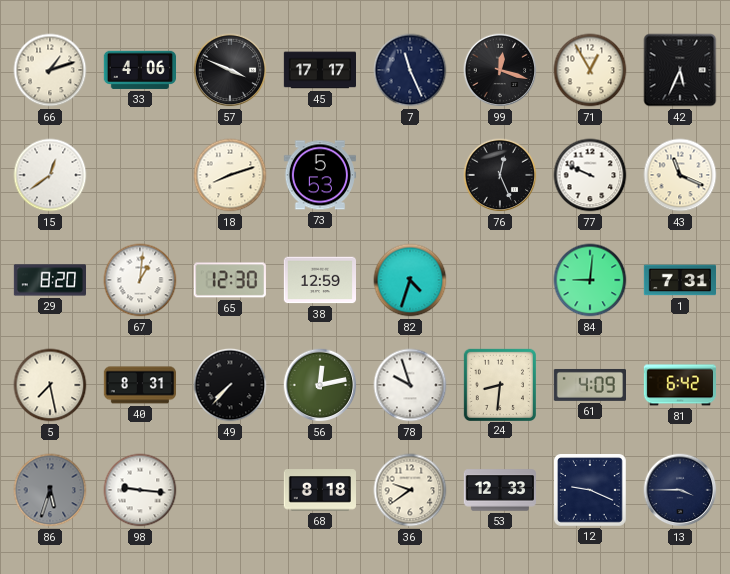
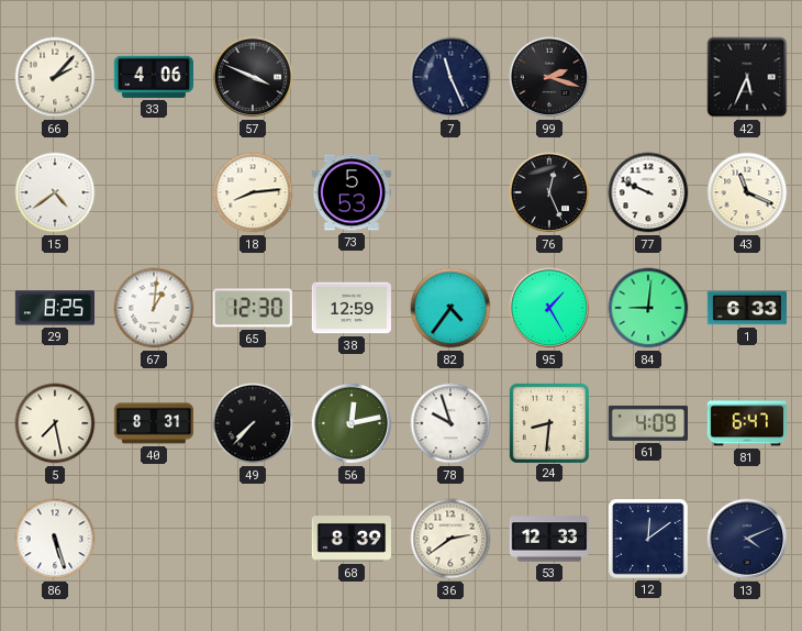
66: 1:12 -> 2:07
45: 17:17 -> none
99: 12:18 -> 2:18
71: 12:55 -> none
15: 12:39 -> 4:39
18: 8:12 -> 8:14
29: 8:20 -> 8:25
82: 4:33 -> 4:36
95: none -> 1:25
1: 7:31 -> 6:33
81: 6:42 -> 6:47
86: 5:33 -> 5:27
86 dial: grey -> white
98: 9:16 -> none
68: 8:18 -> 8:39
36: 9:39 -> 2:39
12: 9:19 -> 12:09
13: 3:45 -> 4:11
